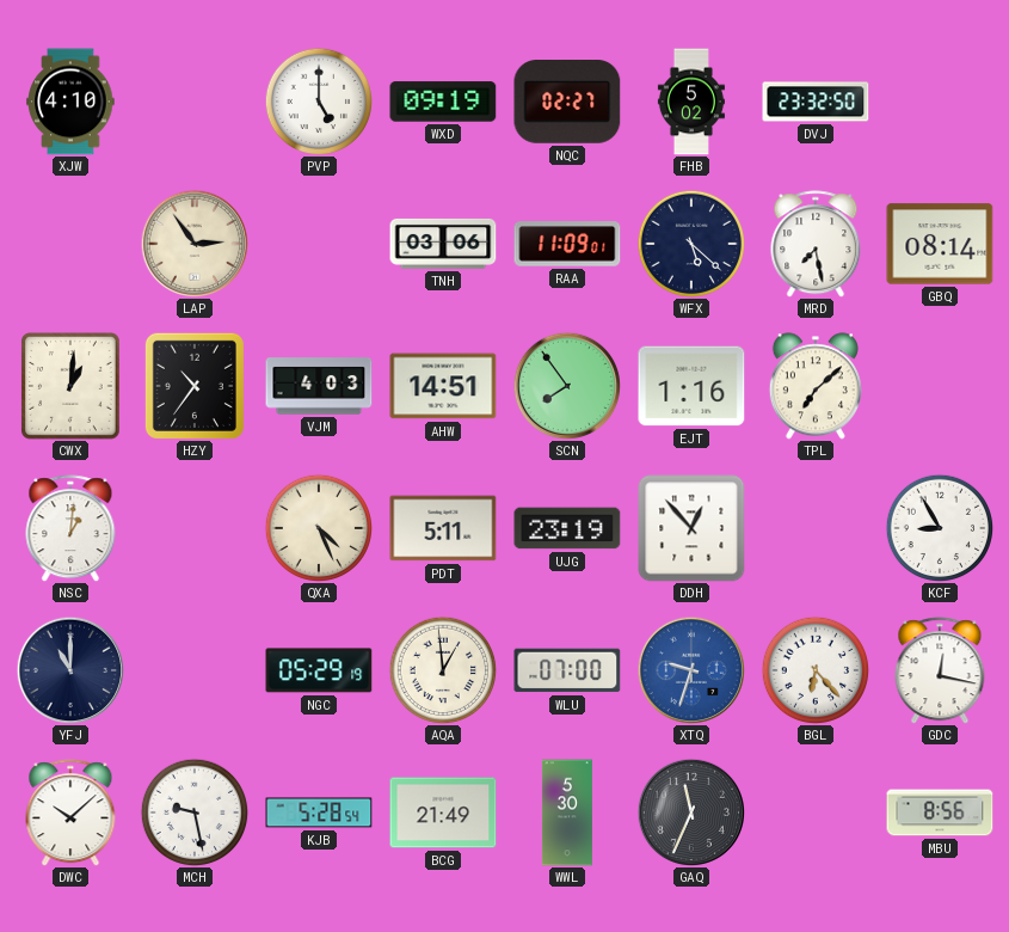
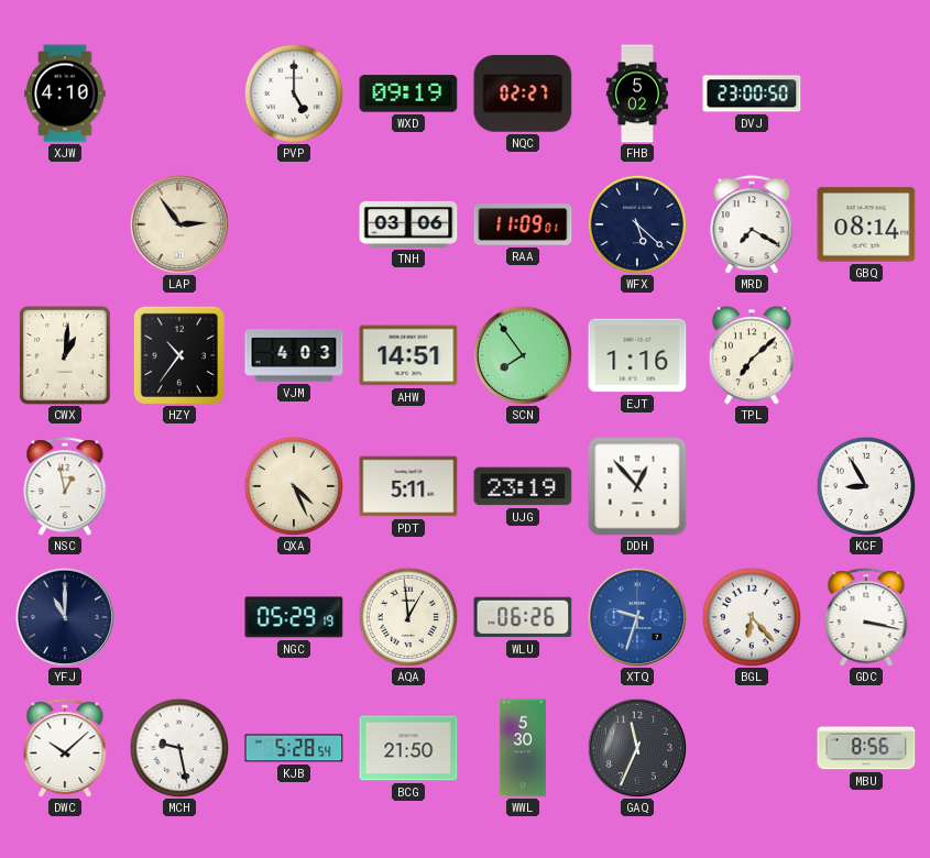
DVJ: 23:32 -> 23:00
MRD: 7:28 -> 7:20
NSC: 1:01 -> 12:58
WLU: 07:00 -> 06:26
GDC: 12:17 -> 3:17
BCG: 21:49 -> 21:50
